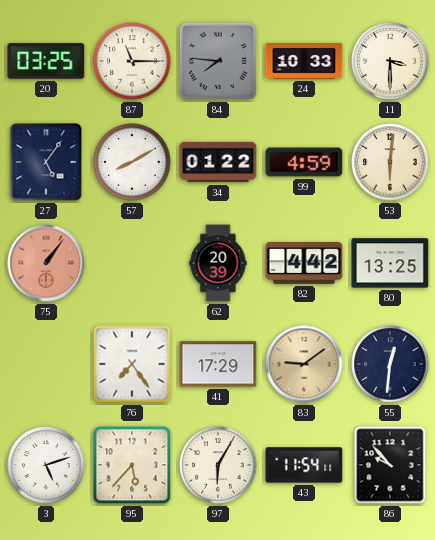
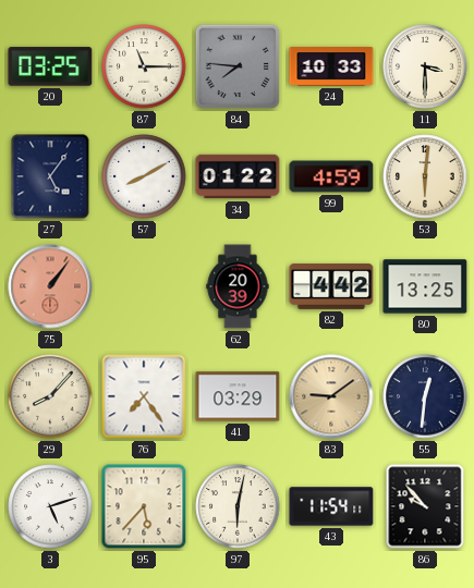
29: none -> 8:07
41: 17:29 -> 03:29
97: 6:05 -> 6:02
